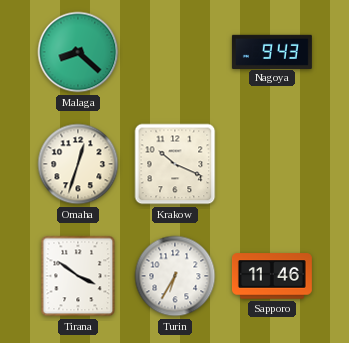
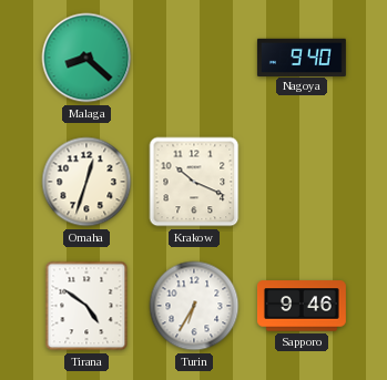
Nagoya: 9:43 -> 9:40
Tirana: 3:51 -> 4:51
Sapporo: 11:46 -> 9:46
